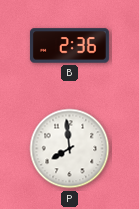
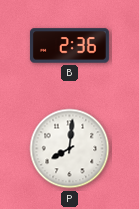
P: 7:59 -> 8:01
